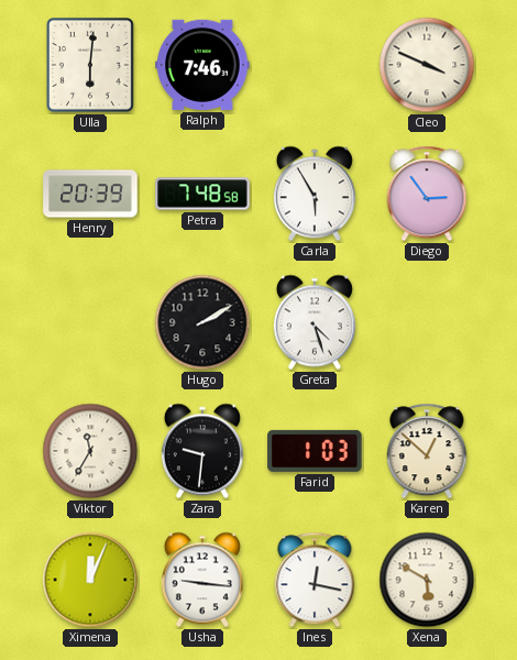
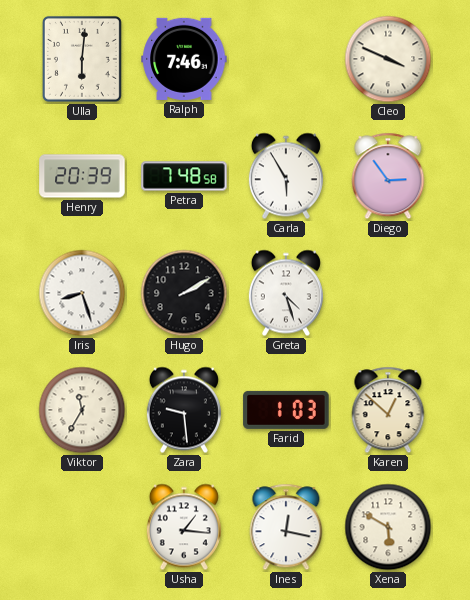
Iris: none -> 8:27
Zara: 9:31 -> 9:29
Ximena: 12:04 -> none
Usha: 9:16 -> 1:16
